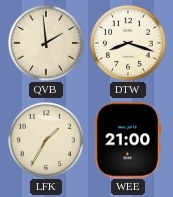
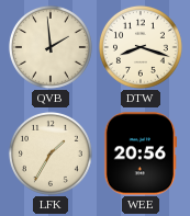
WEE: 21:00 -> 20:56
